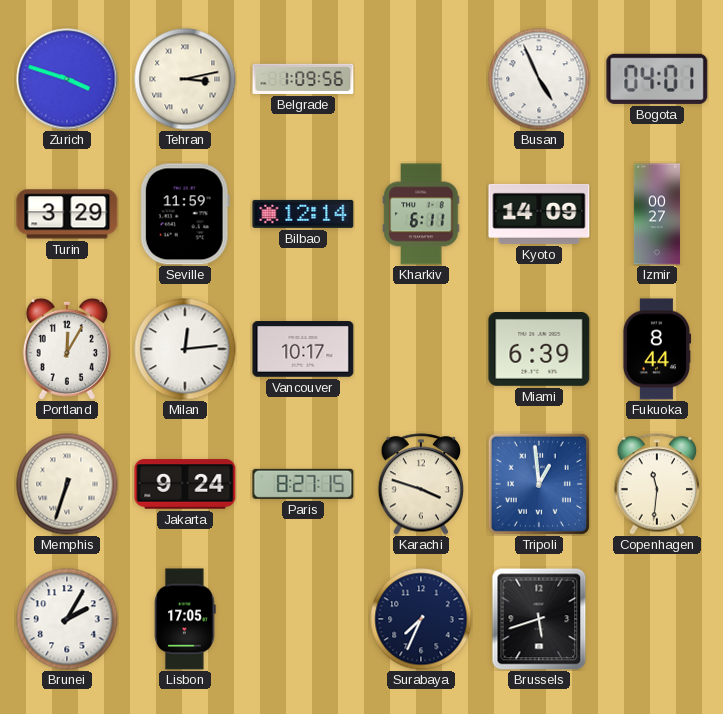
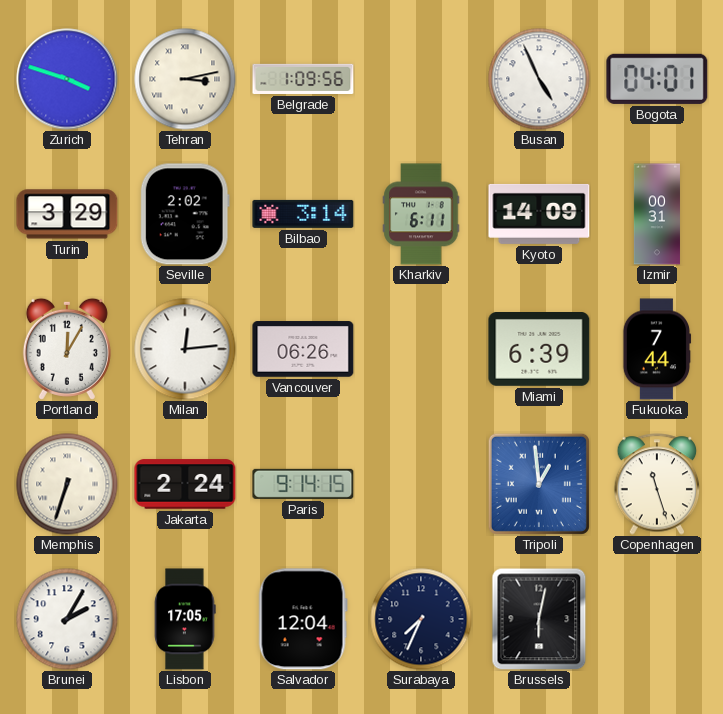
Seville: 11:59 -> 2:02
Bilbao: 12:14 -> 3:14
Izmir: 00:27 -> 00:31
Vancouver: 10:17 -> 06:26
Fukuoka: 8:44 -> 7:44
Jakarta: 9:24 -> 2:24
Paris: 8:27 -> 9:14
Karachi: 3:48 -> none
Copenhagen: 11:31 -> 11:27
Salvador: none -> 12:04
Brussels: 5:42 -> 6:02
